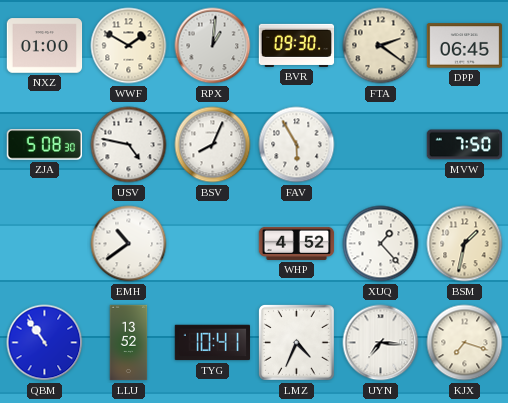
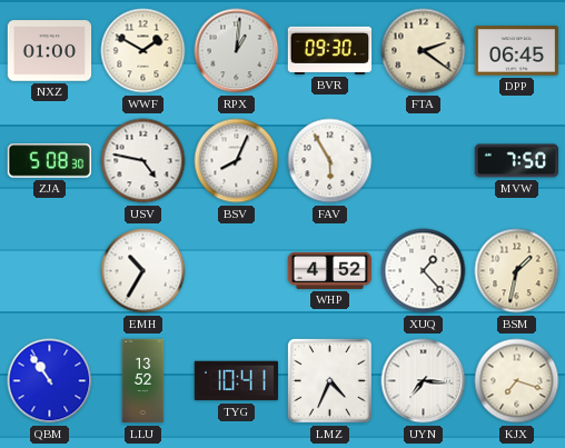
EMH: 10:39 -> 10:35
